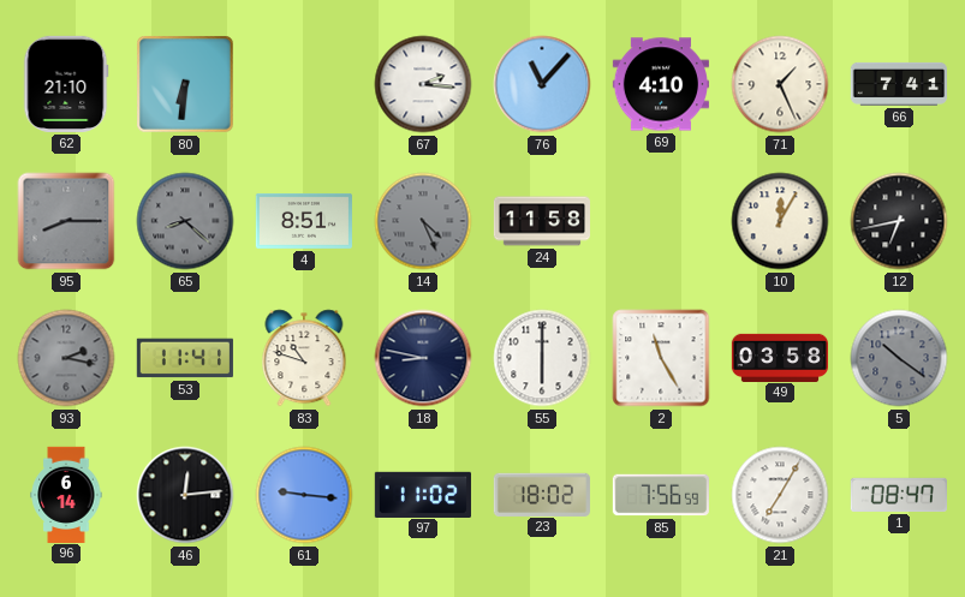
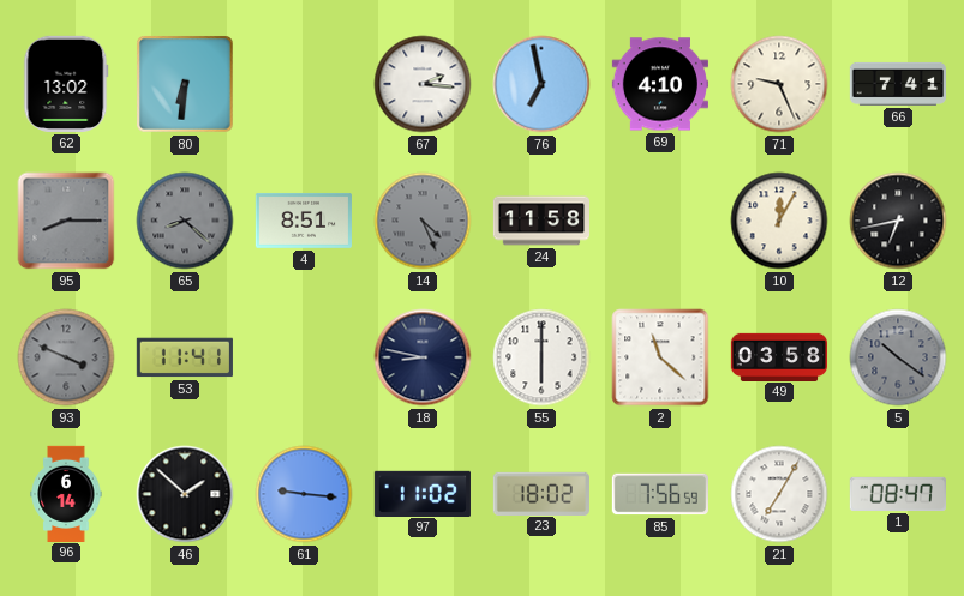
62: 21:10 -> 13:02
76: 11:07 -> 6:58
71: 1:26 -> 9:26
93: 2:17 -> 3:49
83: 10:48 -> none
2: 11:25 -> 11:22
46: 12:14 -> 1:52
